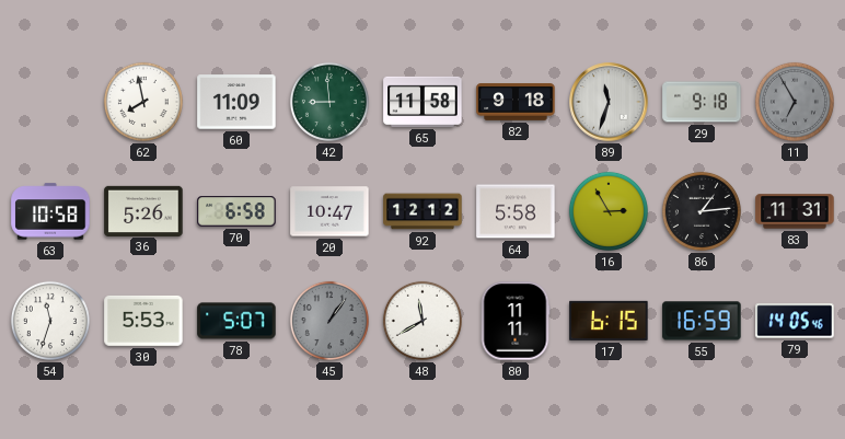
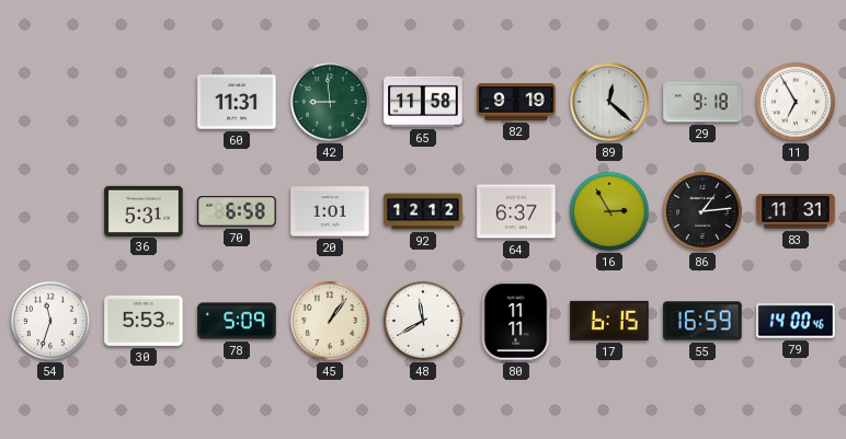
62: 7:58 -> none
60: 11:09 -> 11:31
82: 9:18 -> 9:19
89: 11:33 -> 12:22
11 dial: grey -> white
63: 10:58 -> none
36: 5:26 -> 5:31
20: 10:47 -> 1:01
64: 5:58 -> 6:37
78: 5:07 -> 5:09
45 dial: grey -> cream
79: 14:05 -> 14:00
